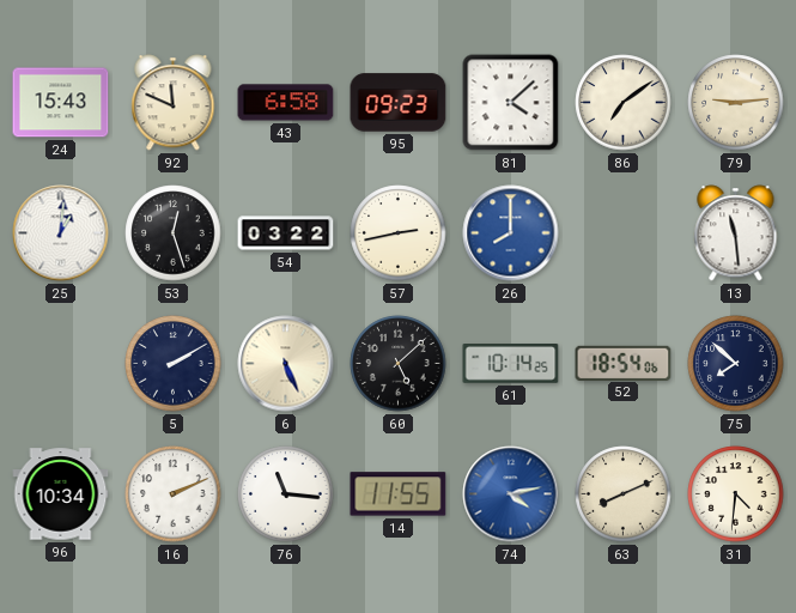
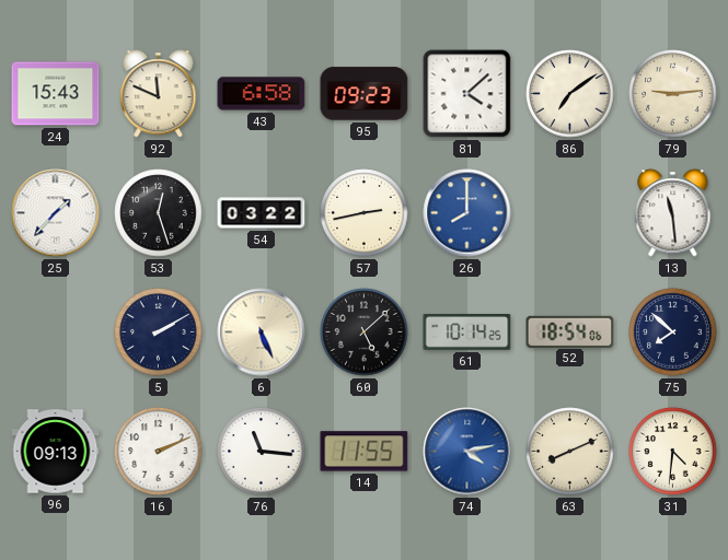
25: 1:01 -> 1:37
96: 10:34 -> 09:13
